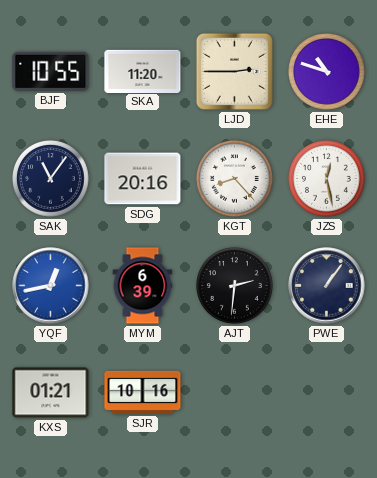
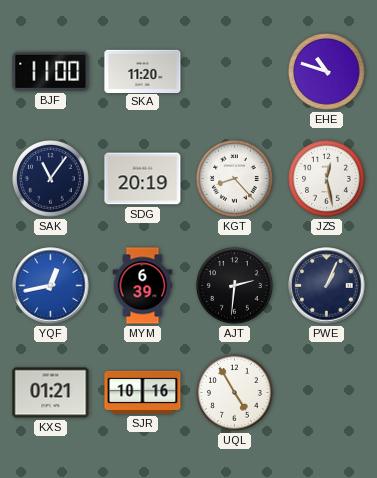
BJF: 10:55 -> 11:00
LJD: 2:45 -> none
SDG: 20:16 -> 20:19
PWE: 1:06 -> 1:04
UQL: none -> 4:55
